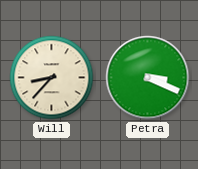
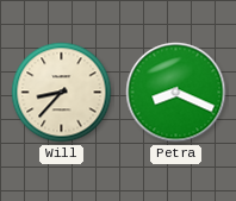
Petra: 3:19 -> 8:19
